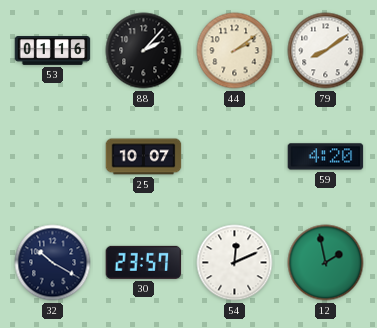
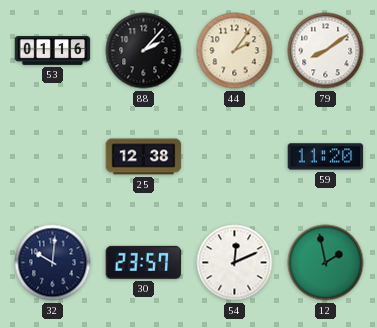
44: 2:09 -> 2:06
25: 10:07 -> 12:38
59: 4:20 -> 11:20
32: 10:20 -> 10:01
